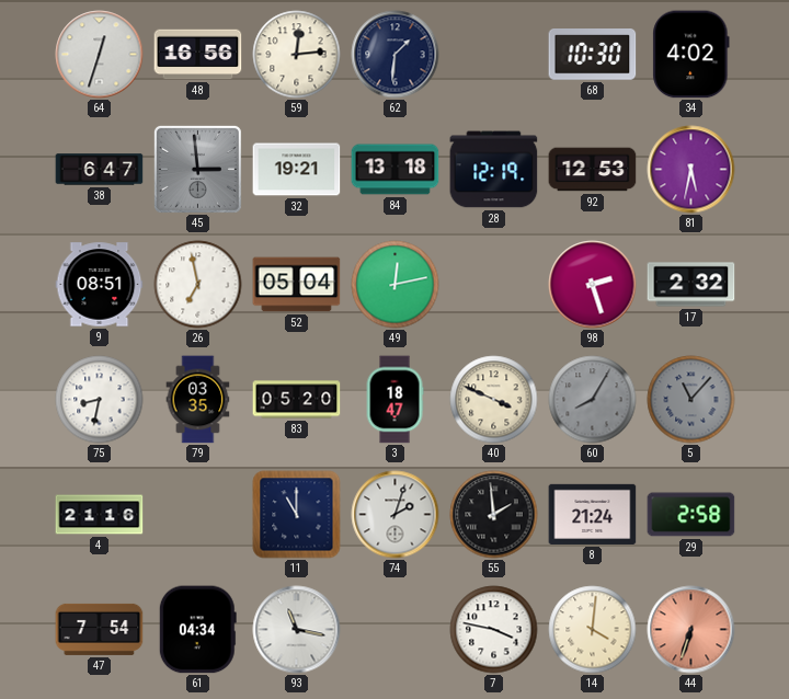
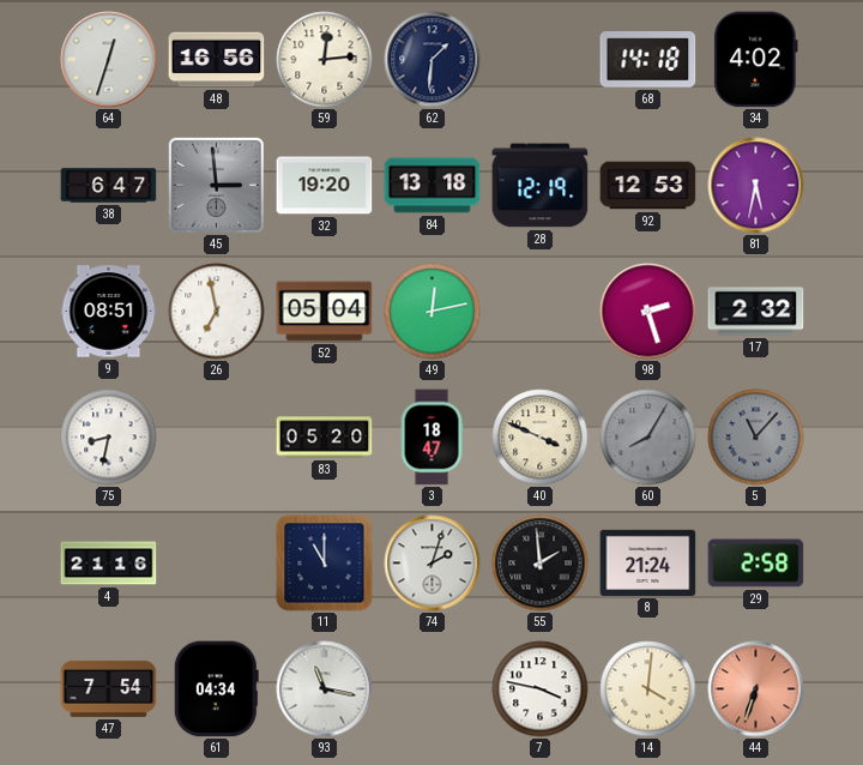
68: 10:30 -> 14:18
32: 19:21 -> 19:20
79: 03:35 -> none
